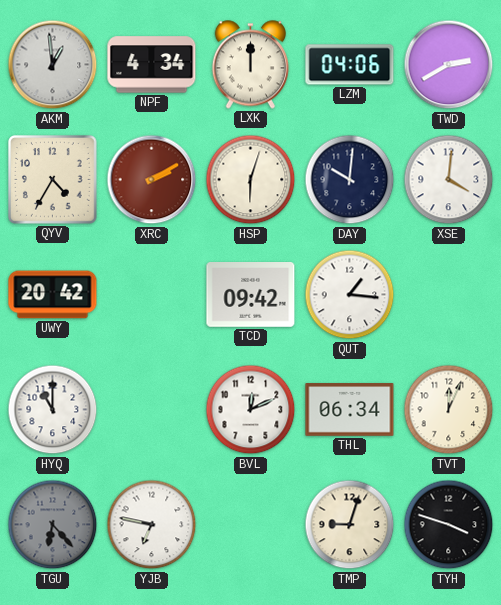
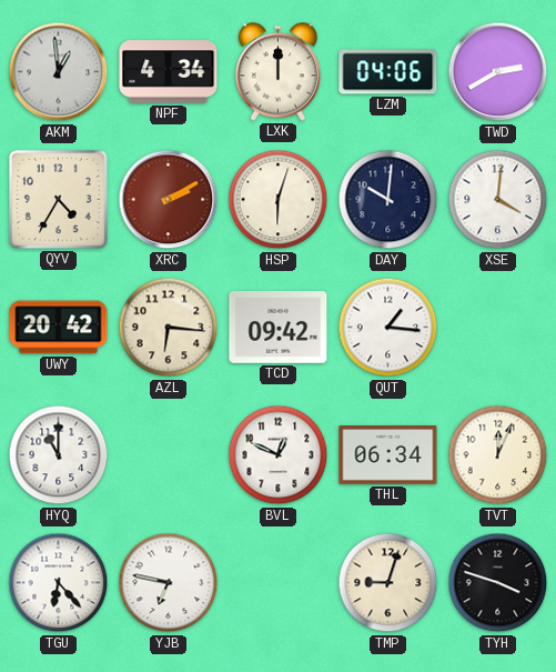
AZL: none -> 6:16
BVL: 12:11 -> 12:49
TGU dial: grey -> white
